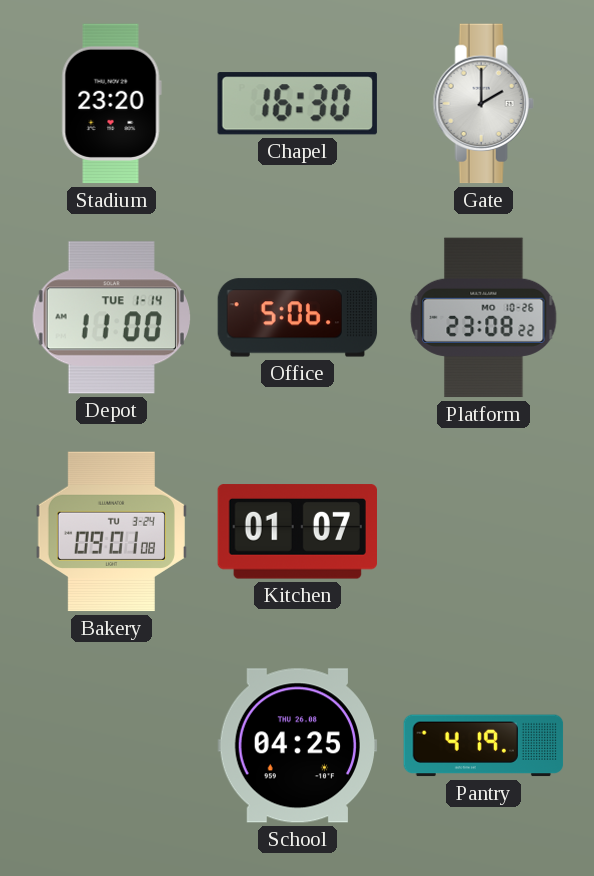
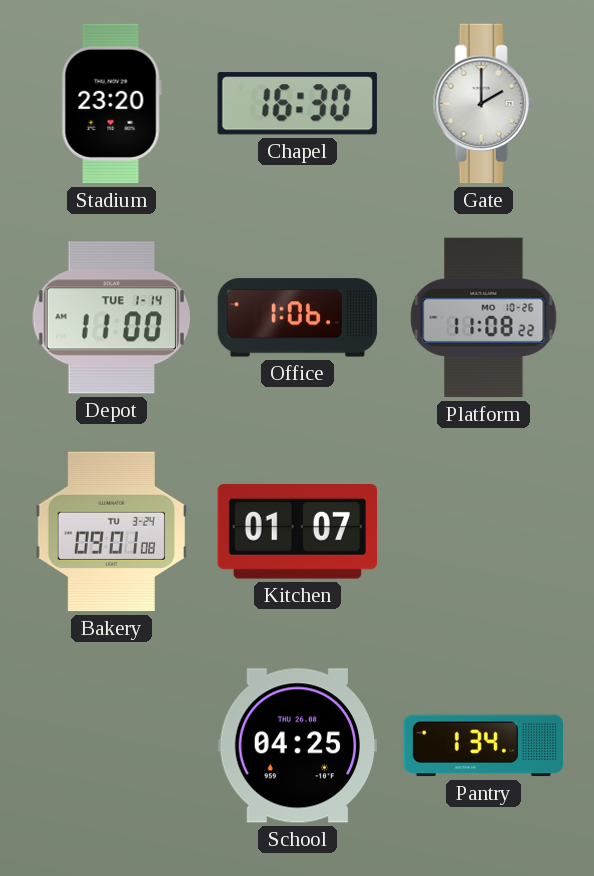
Office: 5:06 -> 1:06
Platform: 23:08 -> 11:08
Pantry: 4:19 -> 1:34
